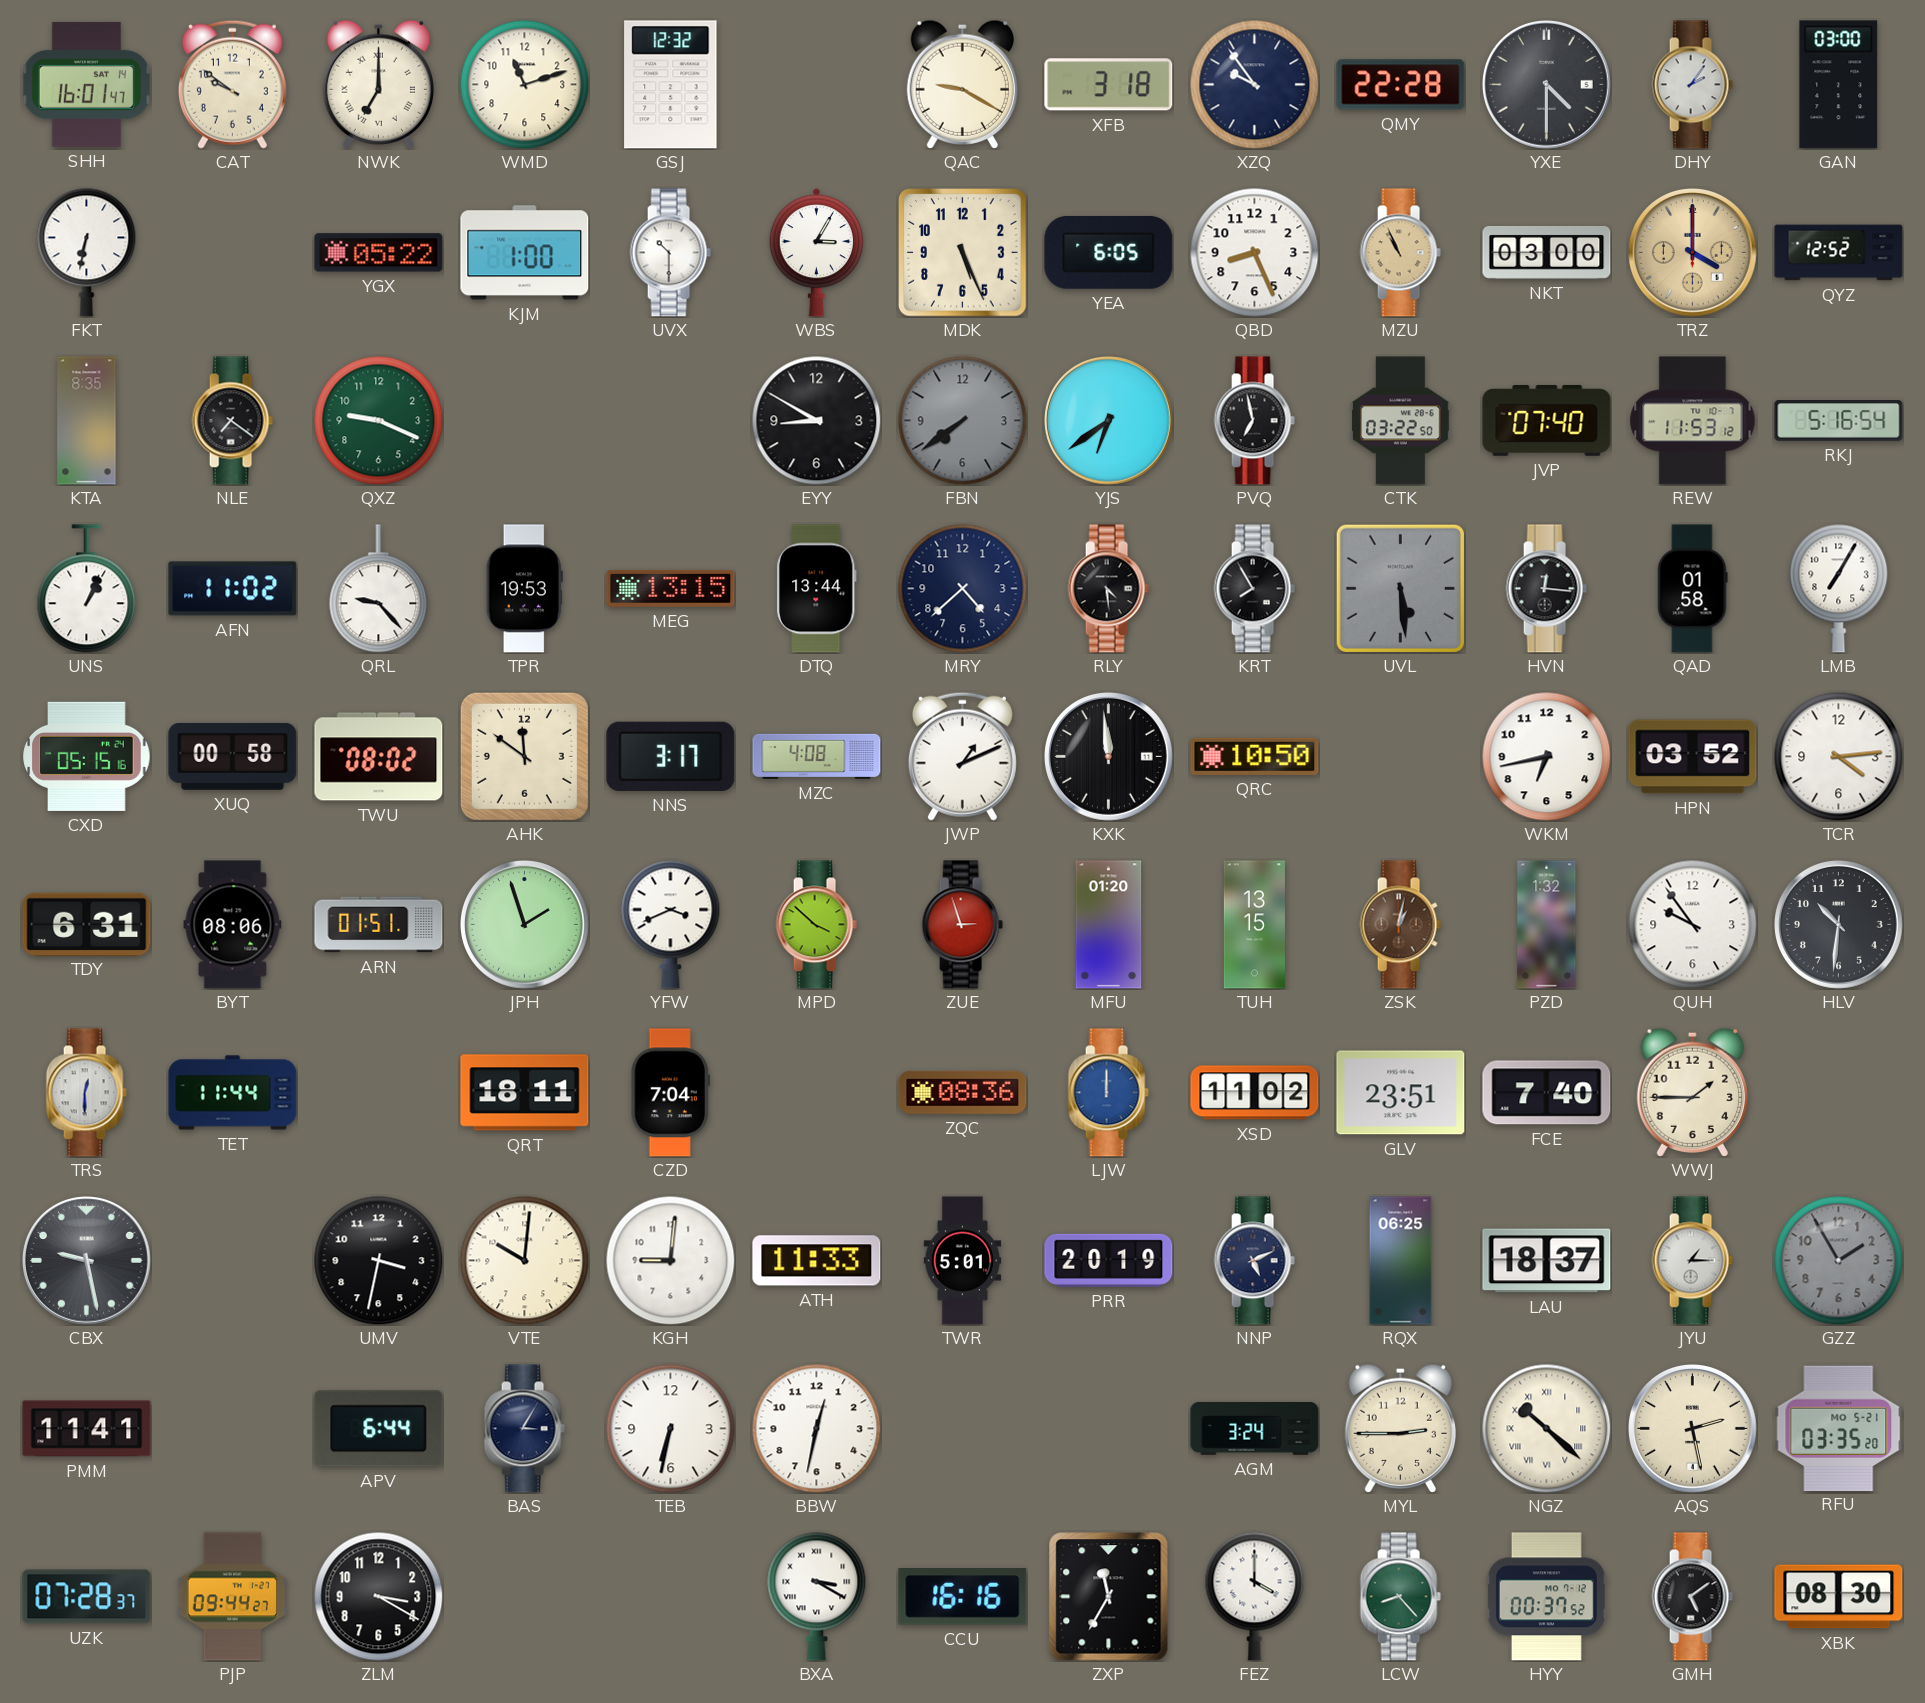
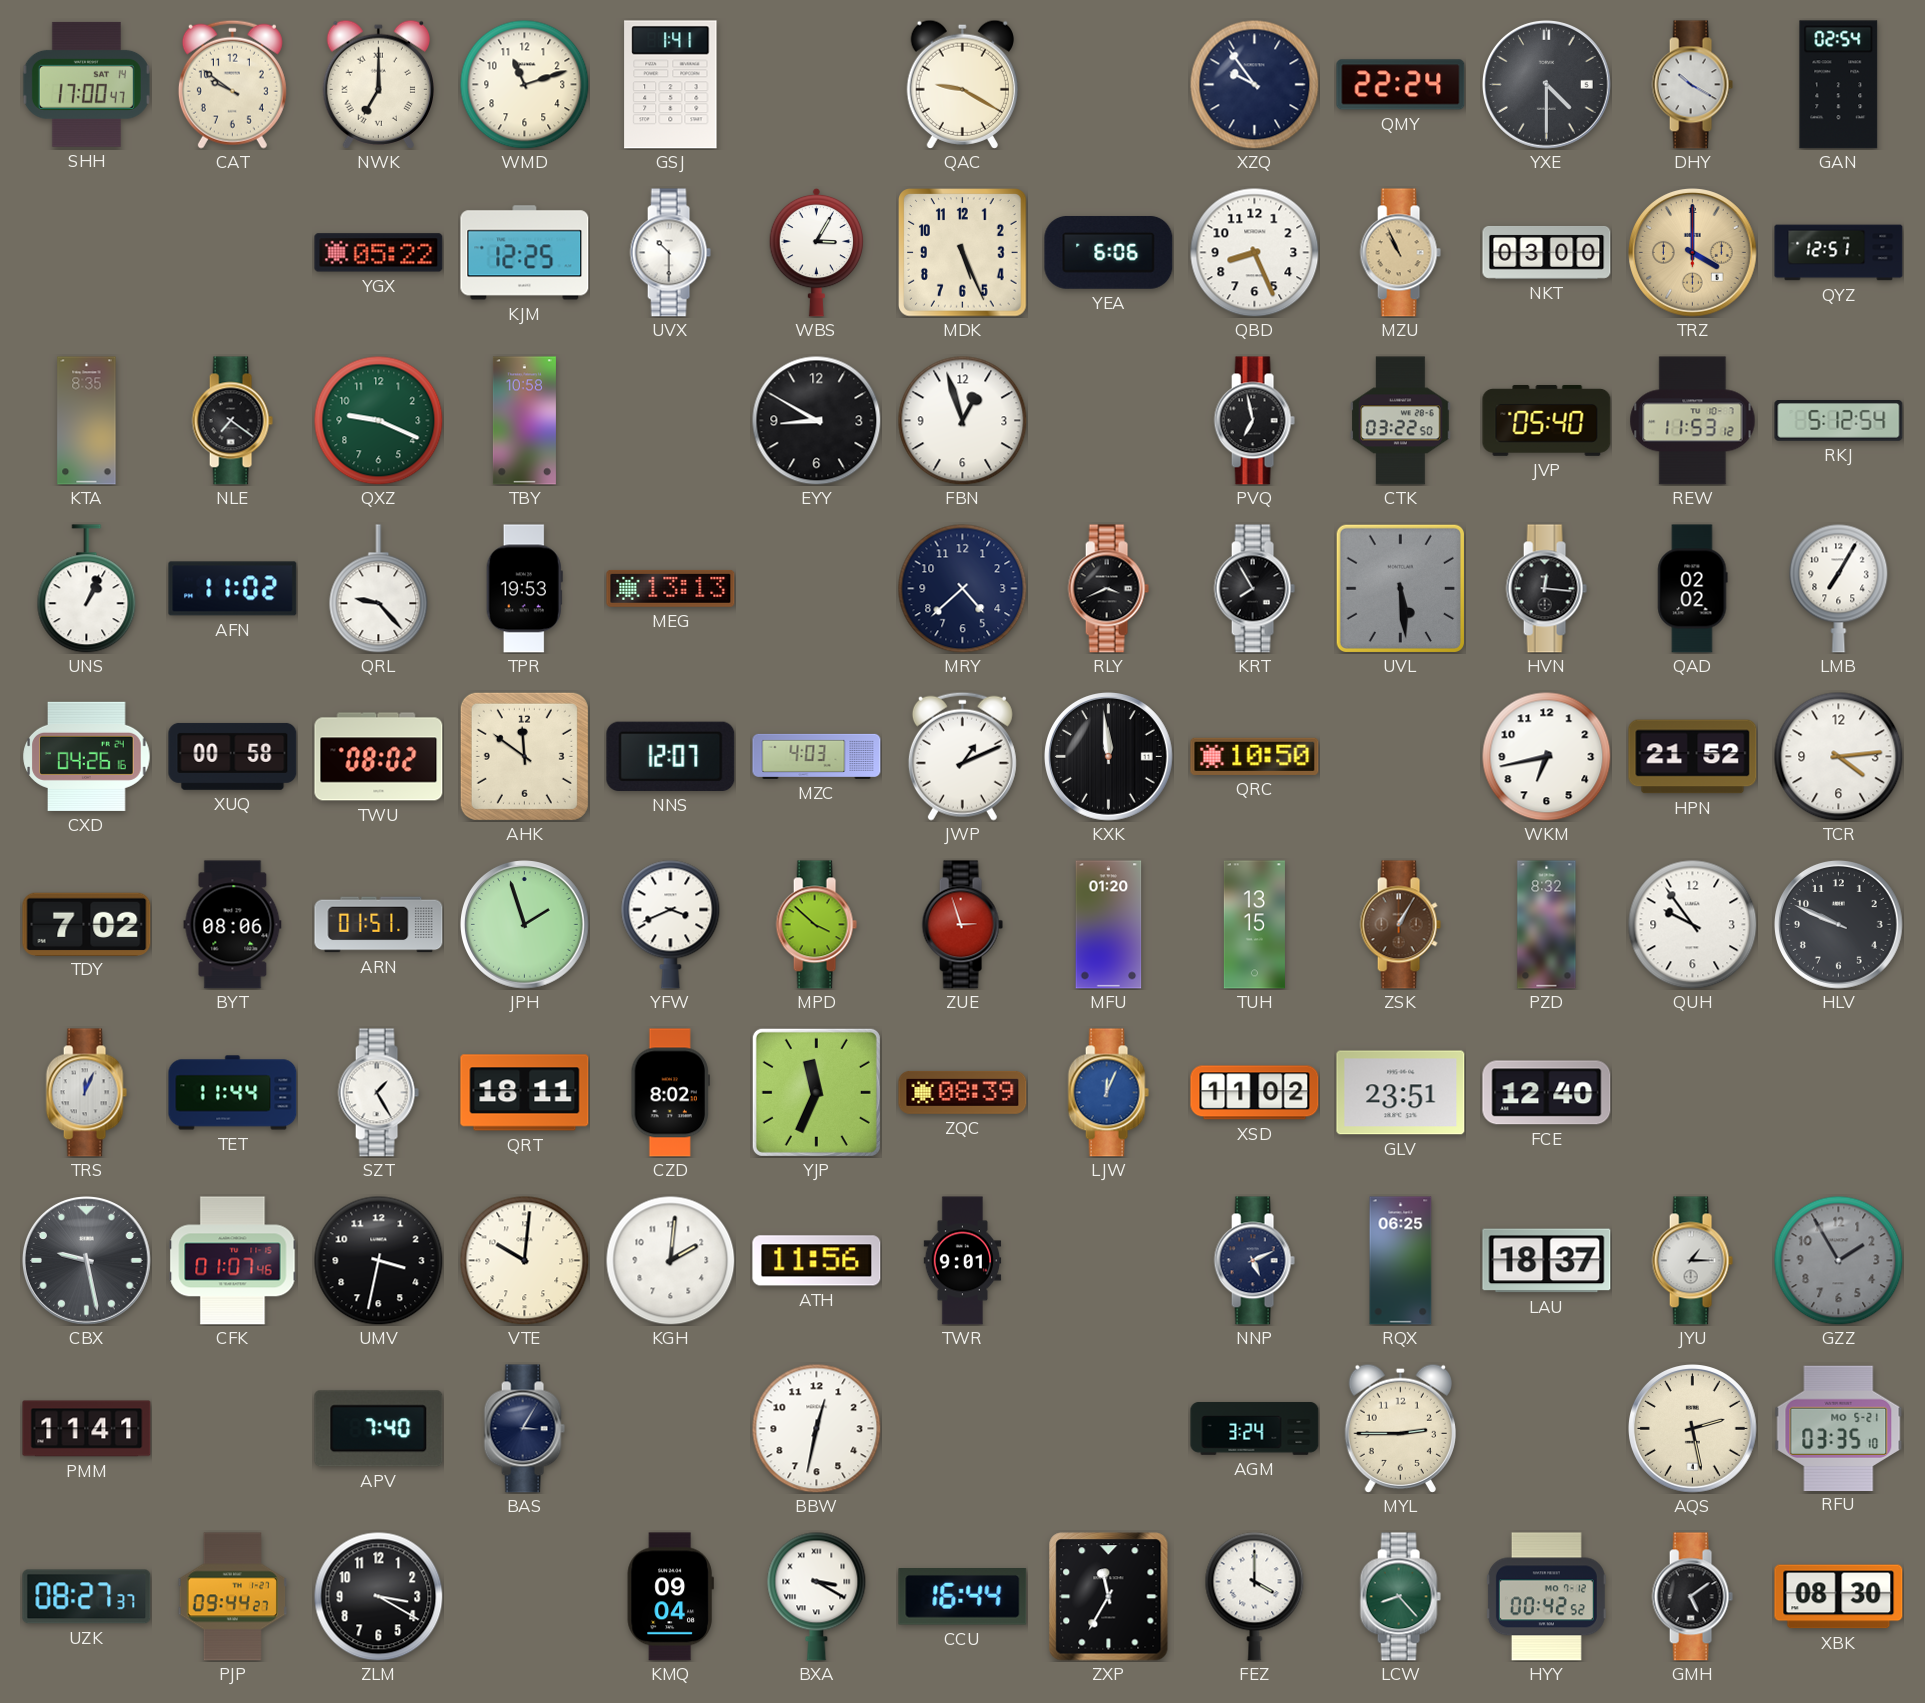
SHH: 16:01 -> 17:00
GSJ: 12:32 -> 1:41
XFB: 3:18 -> none
QMY: 22:28 -> 22:24
DHY: 2:06 -> 10:20
GAN: 03:00 -> 02:54
FKT: 6:32 -> none
KJM: 1:00 -> 12:25
YEA: 6:05 -> 6:06
QYZ: 12:52 -> 12:51
TBY: none -> 10:58
FBN: 7:39 -> 12:57
FBN dial: grey -> white
YJS: 6:39 -> none
JVP: 07:40 -> 05:40
RKJ: 5:16 -> 5:12
MEG: 13:15 -> 13:13
DTQ: 13:44 -> none
RLY: 4:29 -> 3:41
QAD: 01:58 -> 02:02
CXD: 05:15 -> 04:26
NNS: 3:17 -> 12:07
MZC: 4:08 -> 4:03
HPN: 03:52 -> 21:52
TDY: 6:31 -> 7:02
ZSK: 1:02 -> 1:05
PZD: 1:32 -> 8:32
HLV: 10:31 -> 9:49
TRS: 12:30 -> 12:04
SZT: none -> 1:25
CZD: 7:04 -> 8:02
YJP: none -> 11:34
ZQC: 08:36 -> 08:39
LJW: 12:00 -> 12:04
FCE: 7:40 -> 12:40
WWJ: 1:45 -> none
CFK: none -> 01:07
KGH: 9:01 -> 2:01
ATH: 11:33 -> 11:56
TWR: 5:01 -> 9:01
PRR: 20:19 -> none
APV: 6:44 -> 7:40
TEB: 6:32 -> none
NGZ: 10:22 -> none
RFU: 03:35:20 -> 03:35:10
UZK: 07:28 -> 08:27
KMQ: none -> 09:04
CCU: 16:16 -> 16:44
HYY: 00:37 -> 00:42
